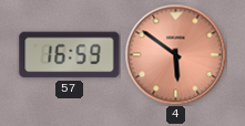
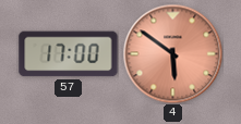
57: 16:59 -> 17:00
